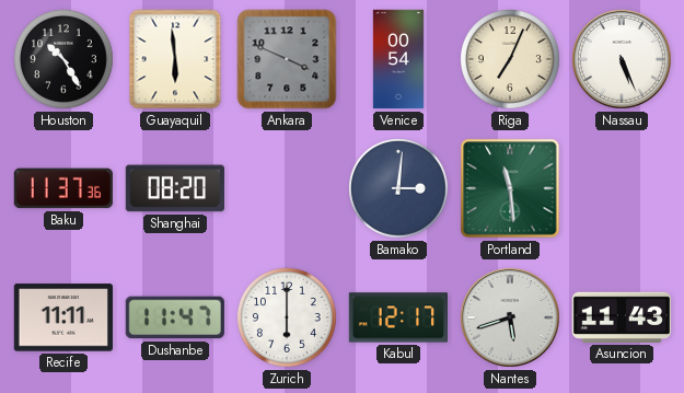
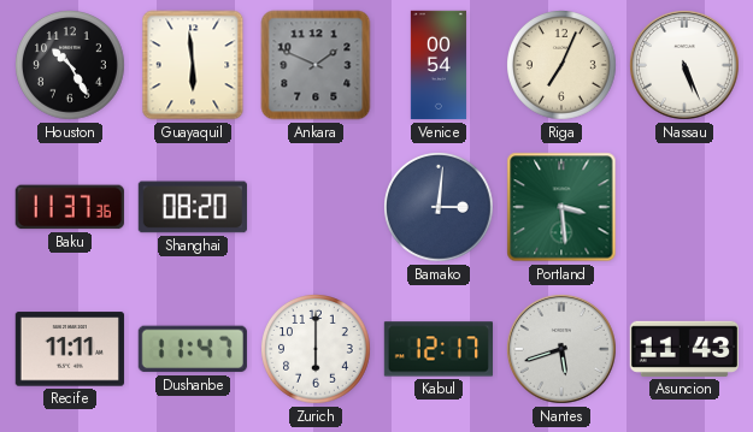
Ankara: 3:49 -> 1:49
Portland: 11:29 -> 3:29
